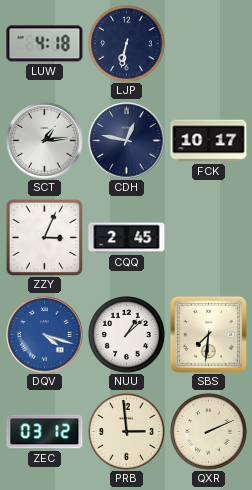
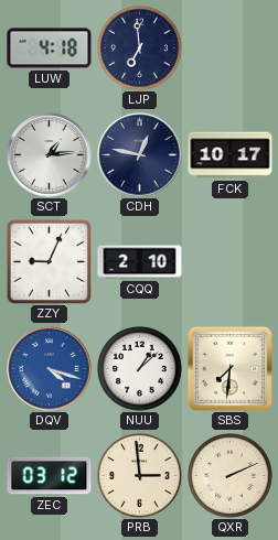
LJP: 6:32 -> 6:59
ZZY: 3:04 -> 9:04
CQQ: 2:45 -> 2:10
